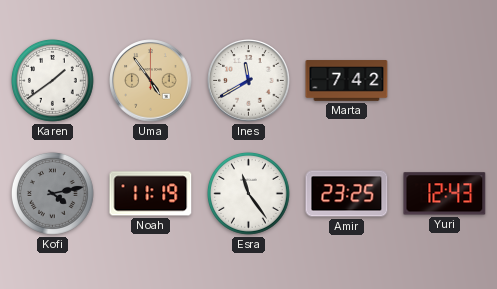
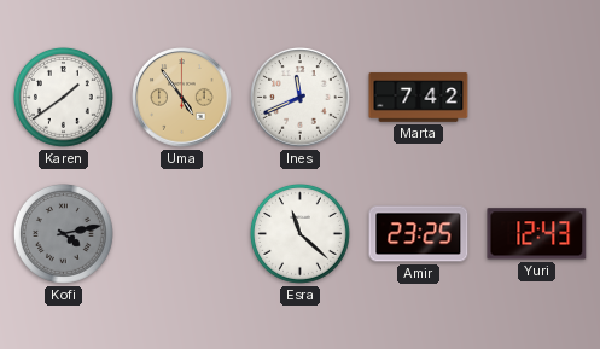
Ines: 11:40 -> 11:41
Noah: 11:19 -> none
Esra: 11:24 -> 11:22
